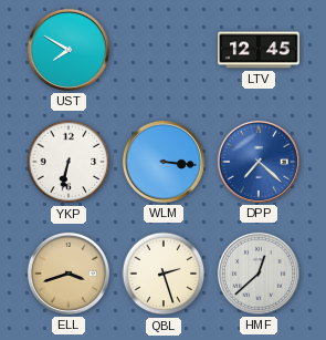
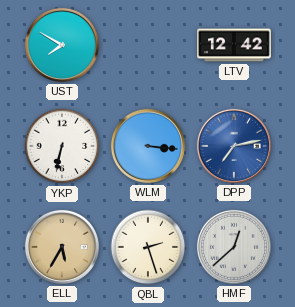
LTV: 12:45 -> 12:42
DPP: 7:22 -> 7:13
ELL: 3:42 -> 5:35
